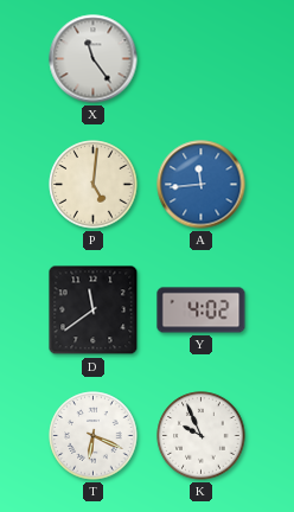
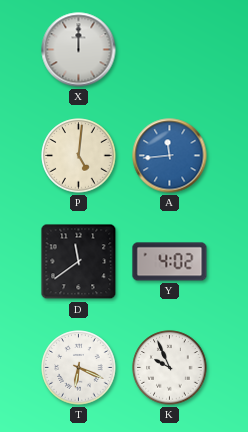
X: 11:24 -> 12:00
